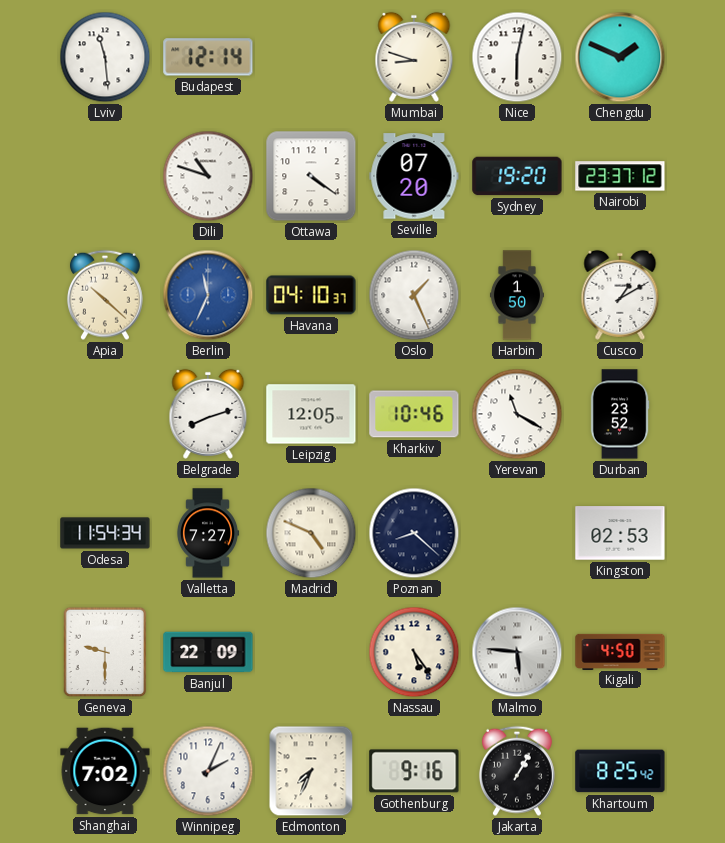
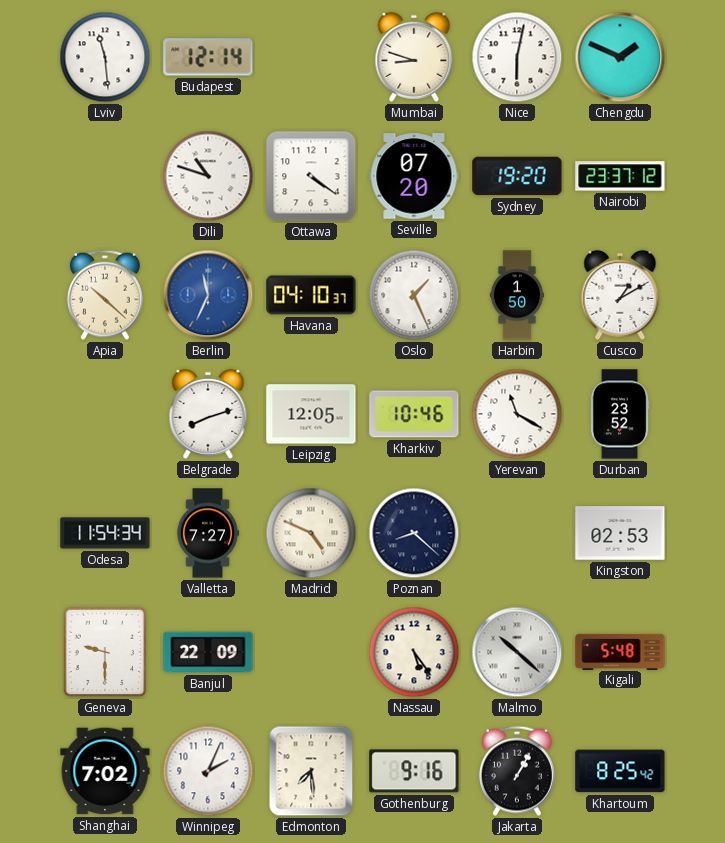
Malmo: 5:46 -> 10:22
Kigali: 4:50 -> 5:48
Edmonton: 7:34 -> 7:29
